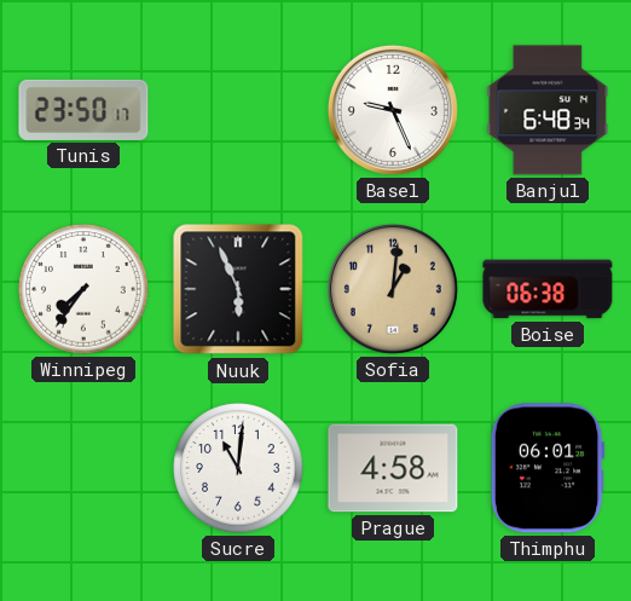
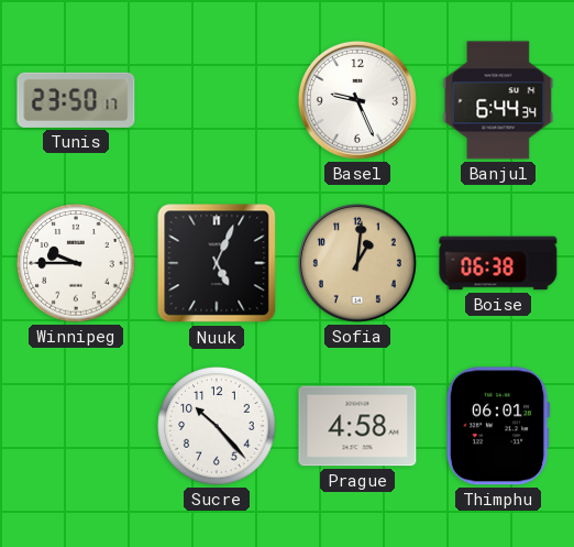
Banjul: 6:48 -> 6:44
Winnipeg: 7:36 -> 9:45
Nuuk: 5:56 -> 5:04
Sucre: 11:01 -> 10:23
